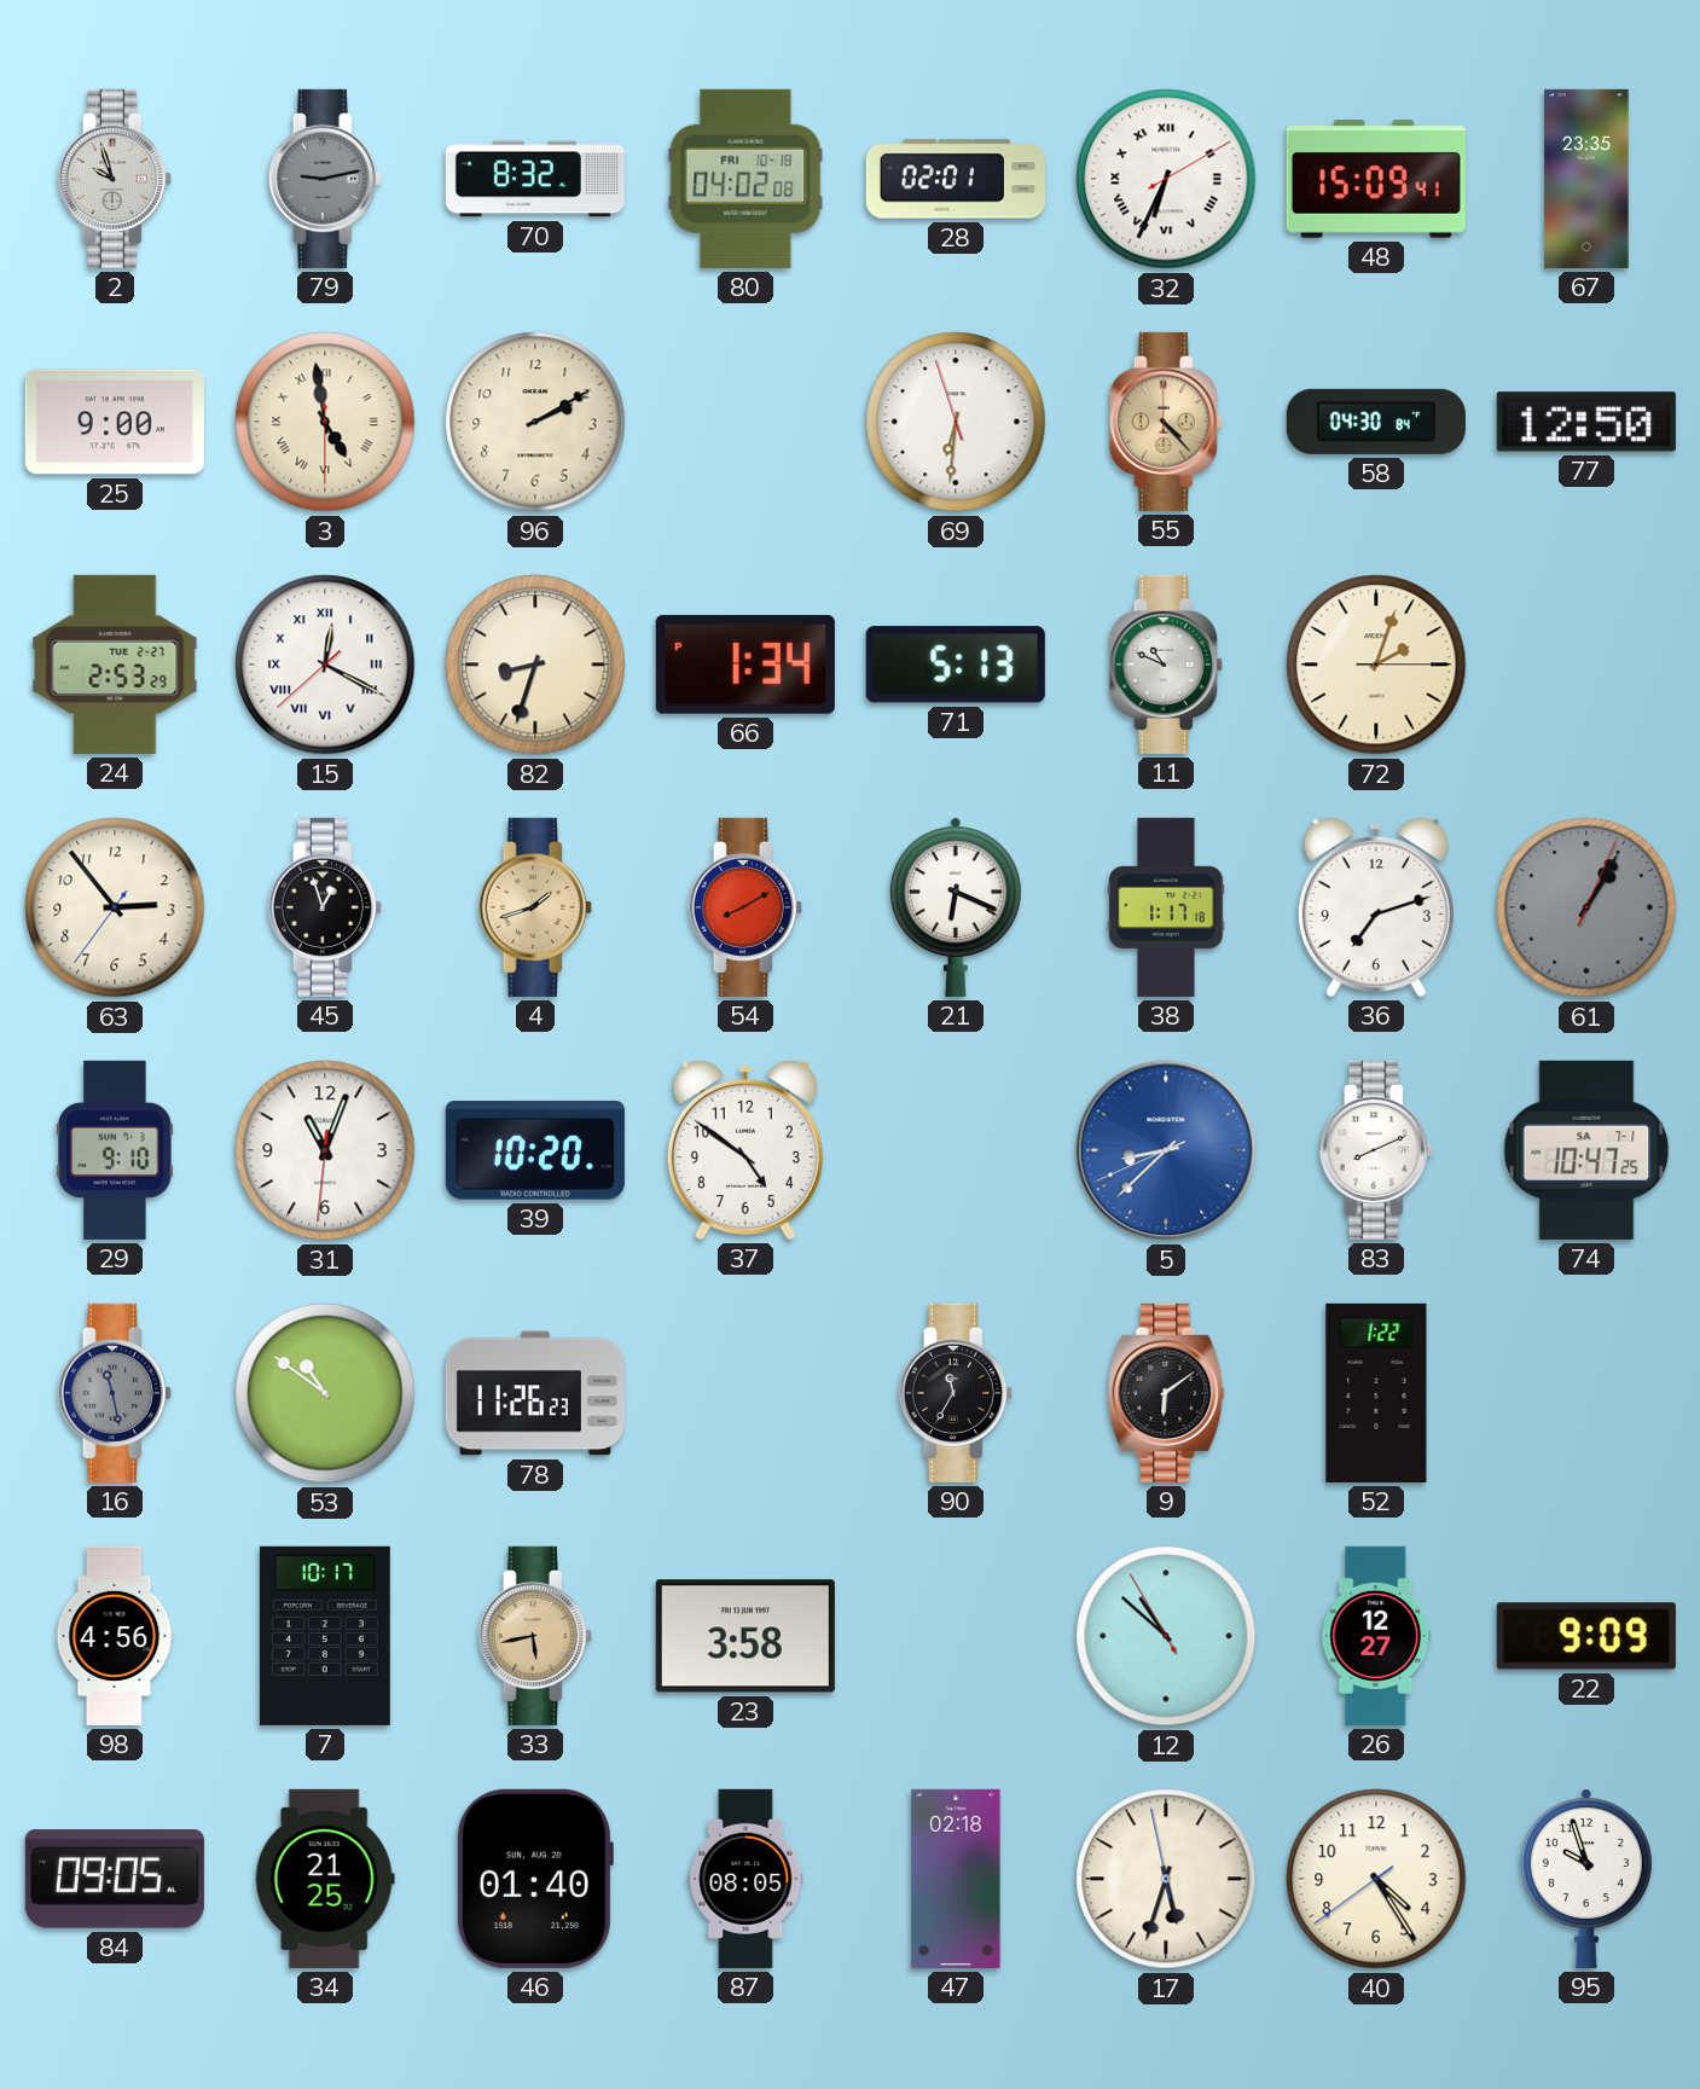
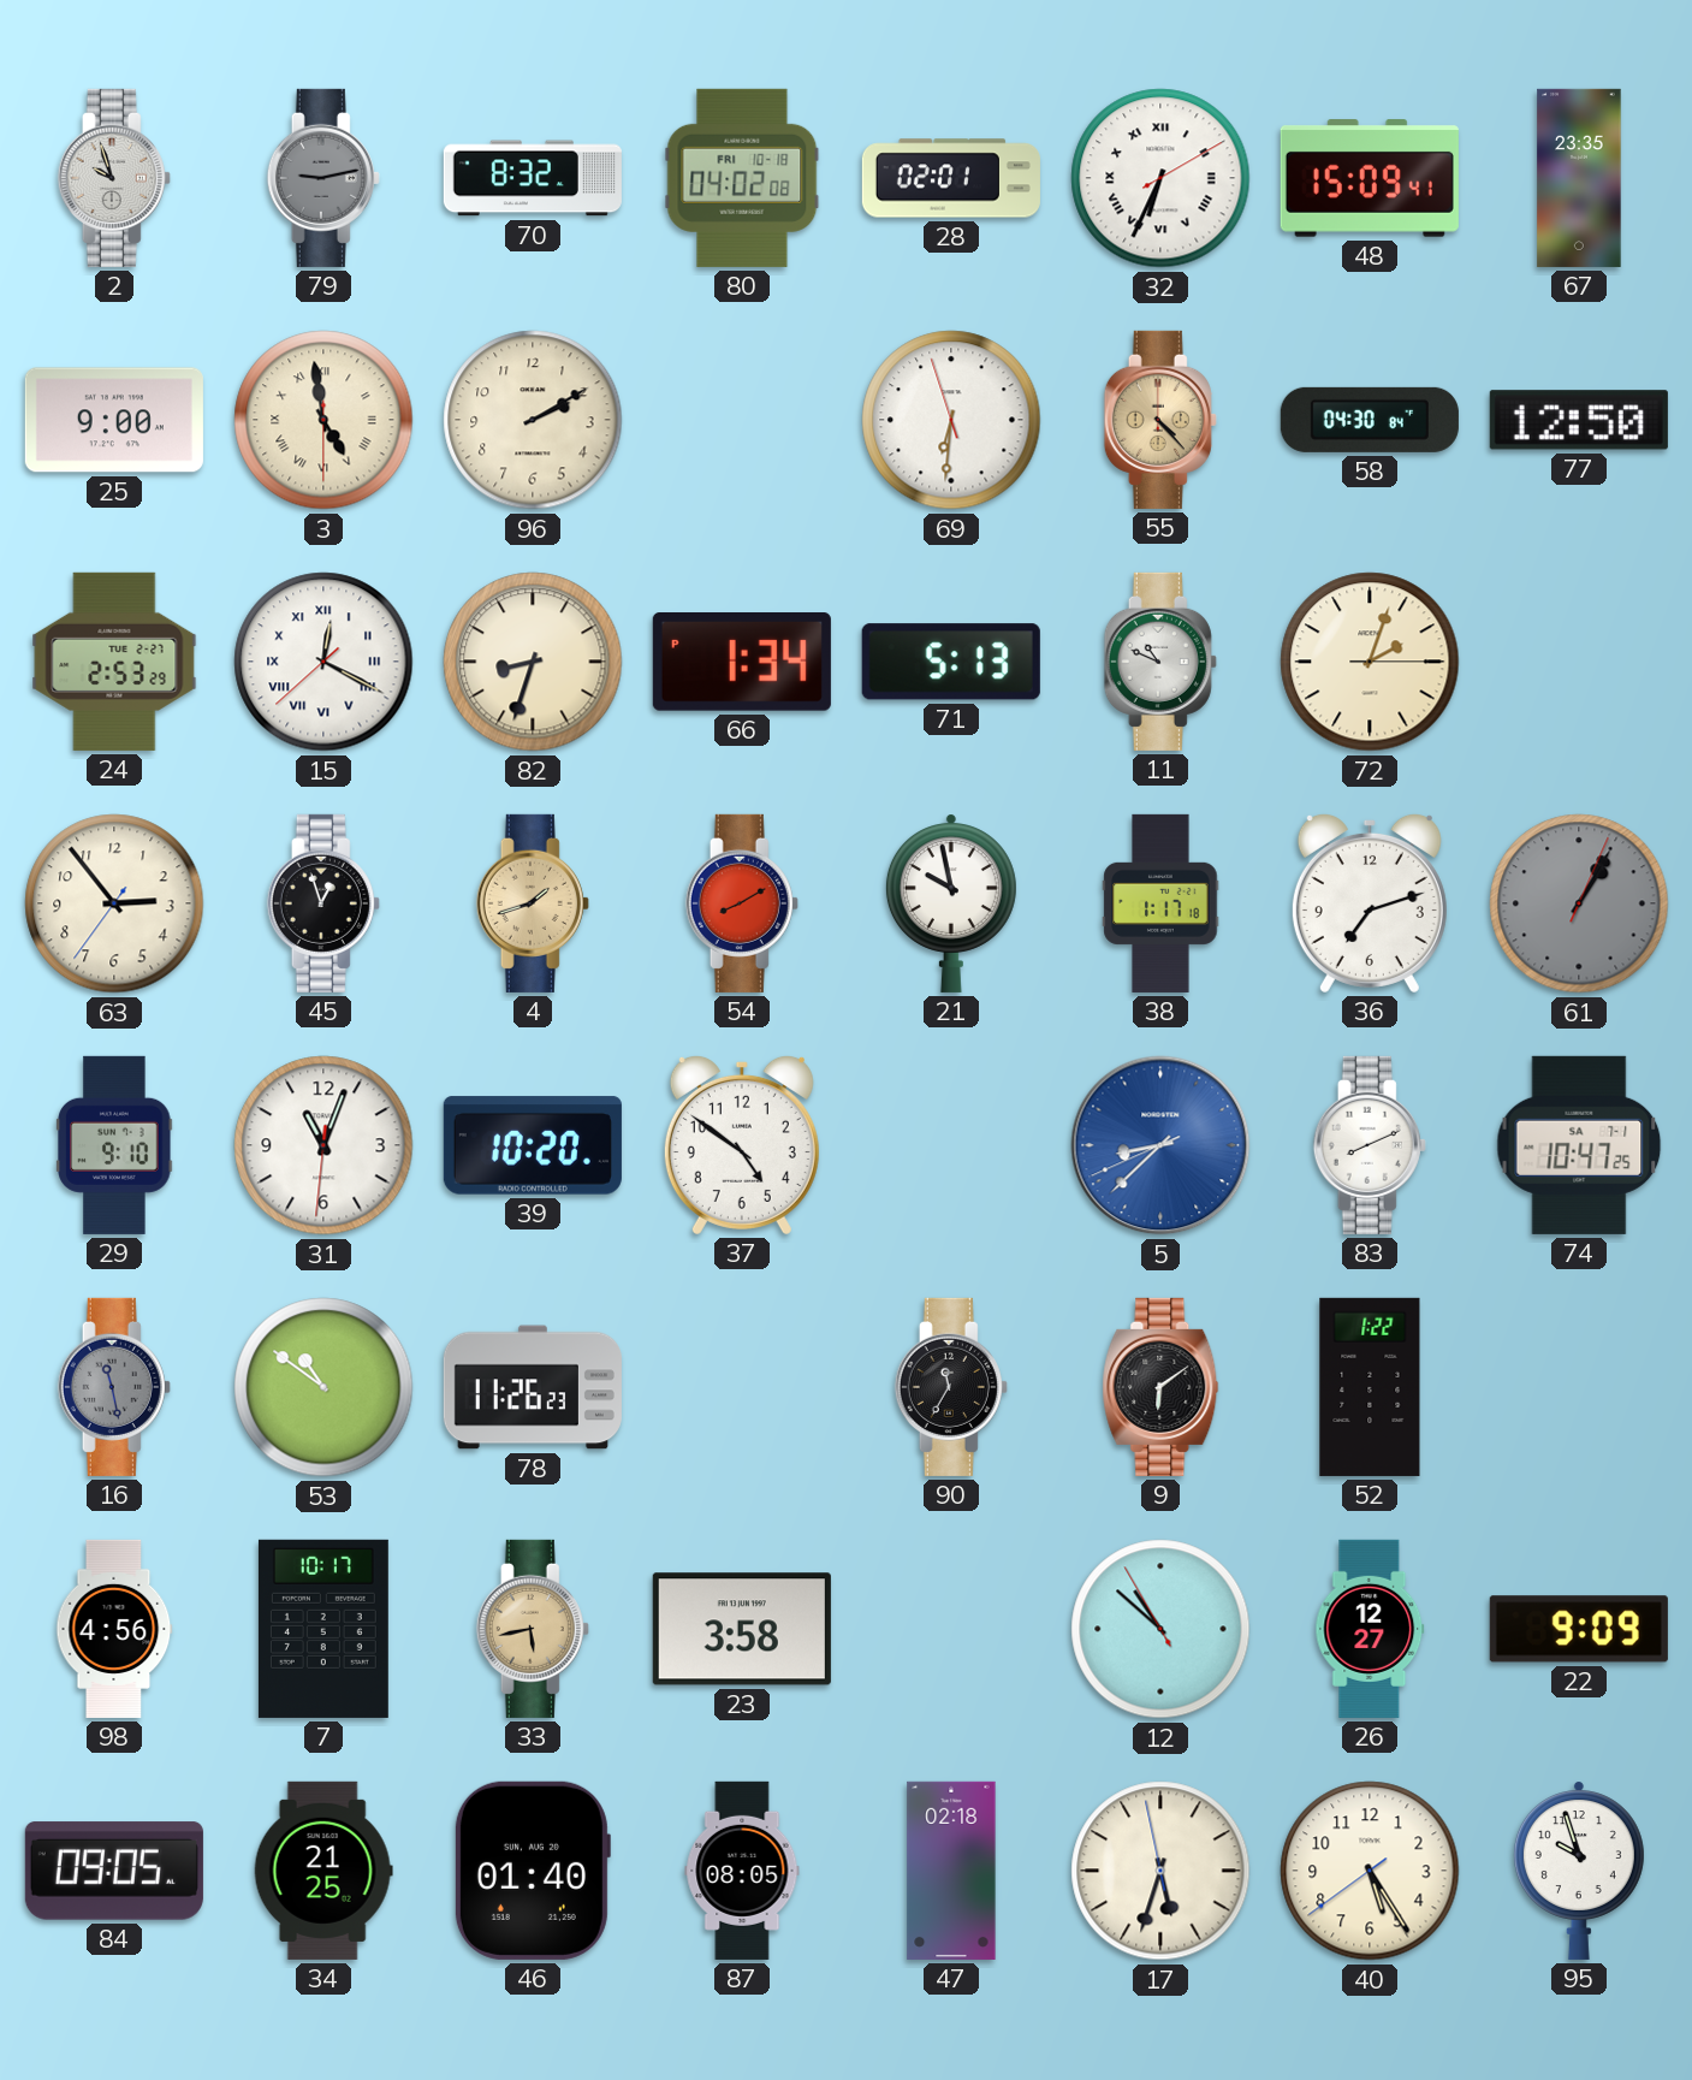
21: 6:19 -> 9:58
40: 4:24 -> 5:24
